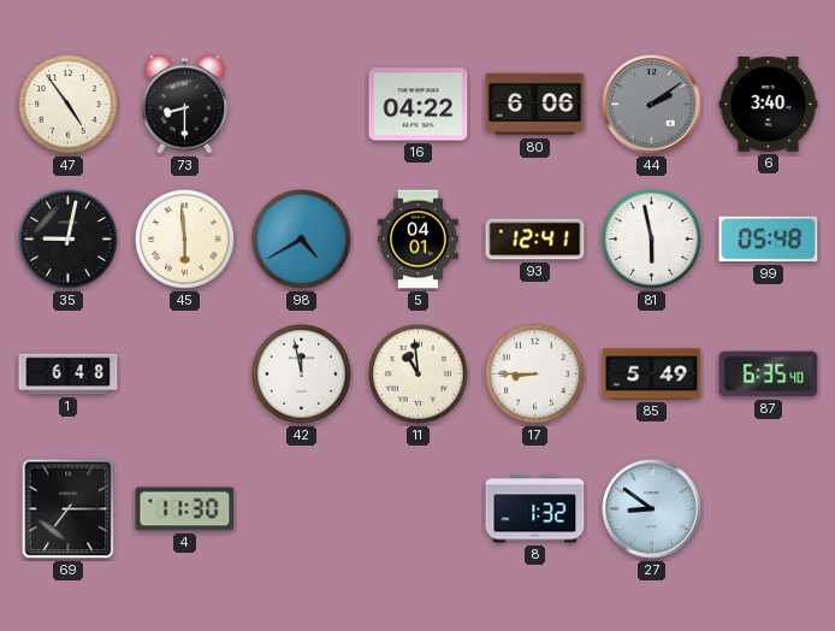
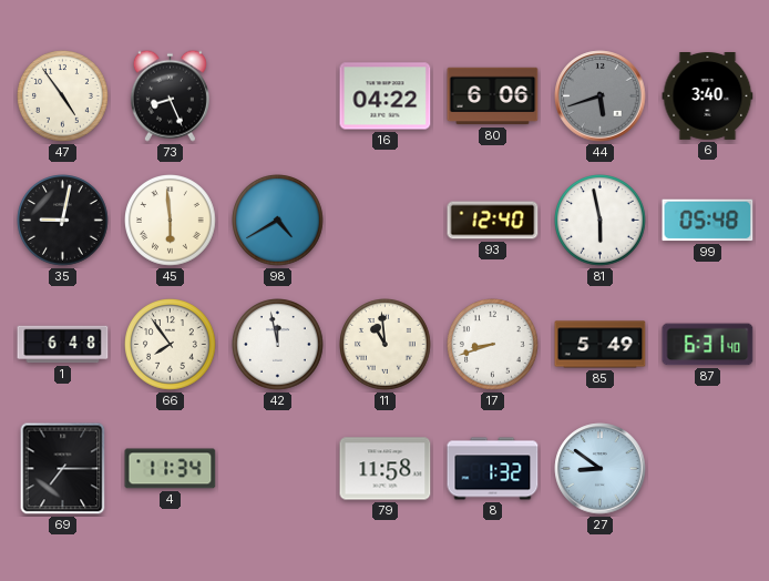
73: 8:30 -> 8:26
44: 2:09 -> 5:42
5: 04:01 -> none
93: 12:41 -> 12:40
66: none -> 7:54
17: 8:45 -> 8:42
87: 6:35 -> 6:31
4: 11:30 -> 11:34
79: none -> 11:58
